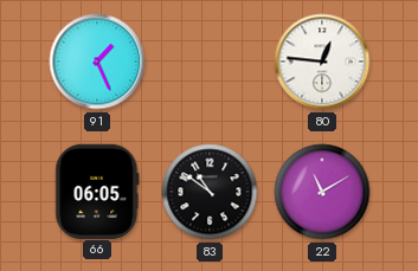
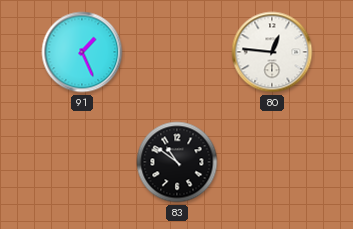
66: 06:05 -> none
22: 11:10 -> none
